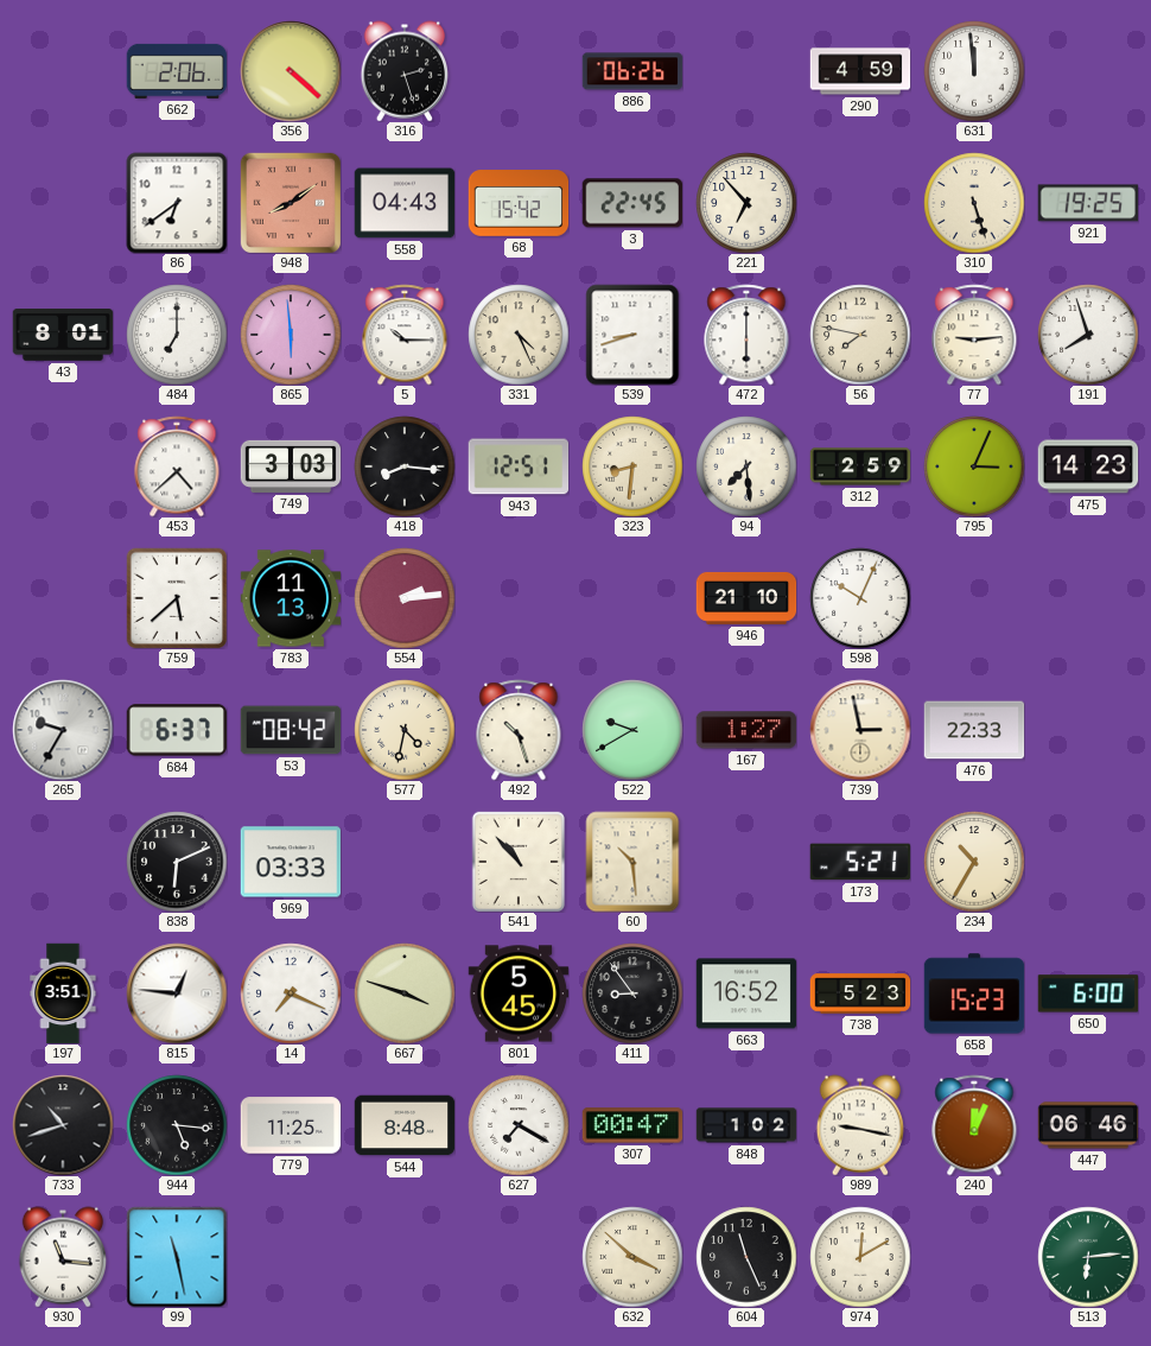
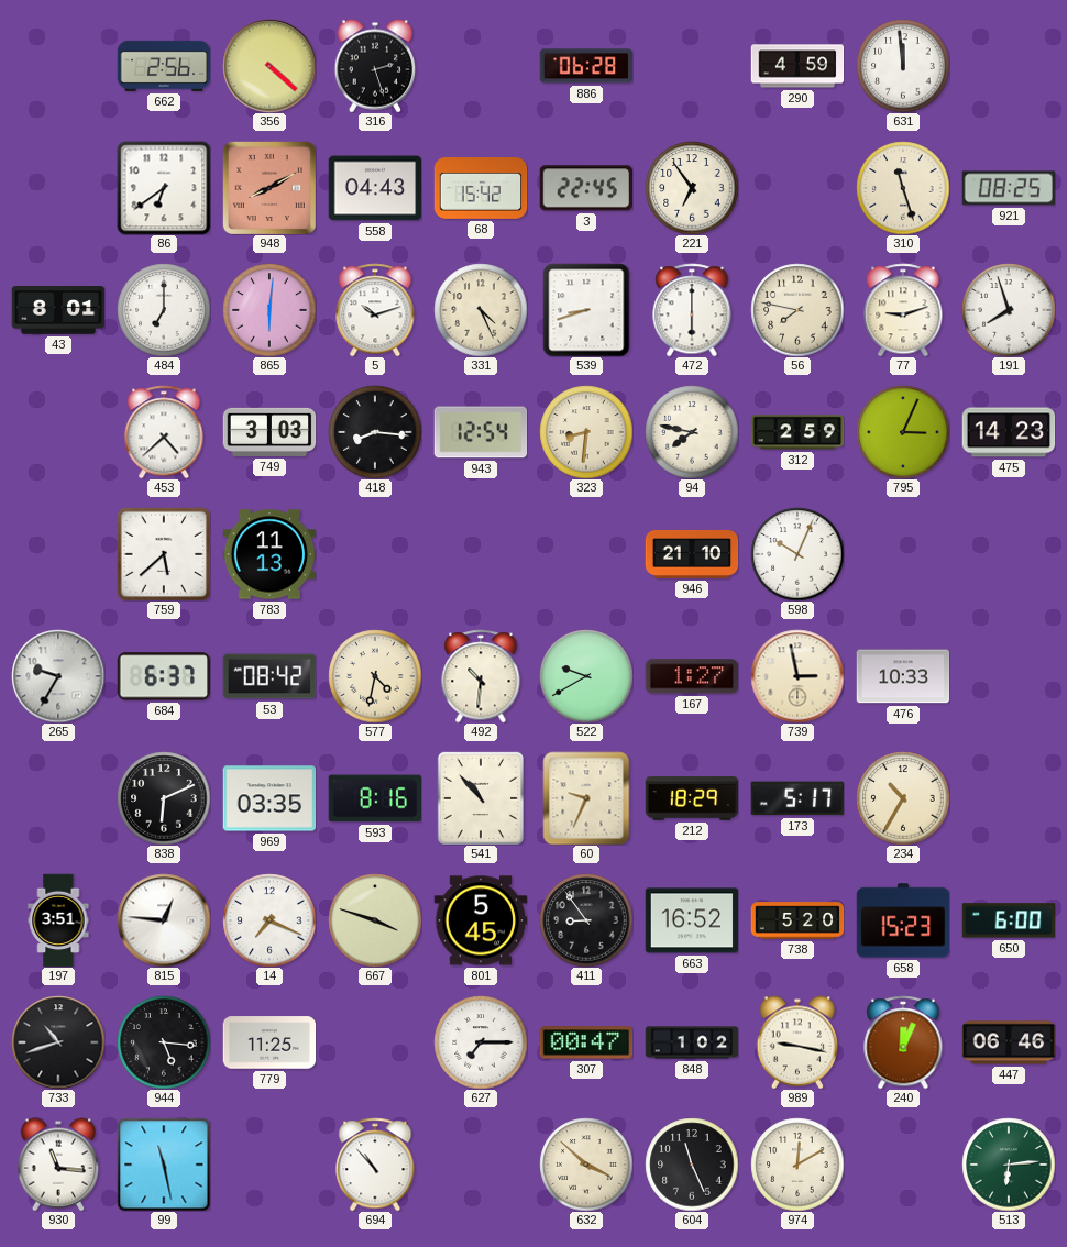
662: 2:06 -> 2:56
886: 06:26 -> 06:28
948: 8:09 -> 8:10
221: 6:53 -> 6:54
310: 5:27 -> 11:27
921: 19:25 -> 08:25
865: 5:59 -> 6:01
5: 10:15 -> 10:12
77: 9:14 -> 9:12
943: 12:51 -> 12:54
94: 7:29 -> 7:47
554: 2:14 -> none
492: 10:27 -> 10:31
476: 22:33 -> 10:33
969: 03:33 -> 03:35
593: none -> 8:16
60: 10:29 -> 9:34
212: none -> 18:29
173: 5:21 -> 5:17
738: 5:23 -> 5:20
544: 8:48 -> none
627: 7:20 -> 7:15
694: none -> 10:53
